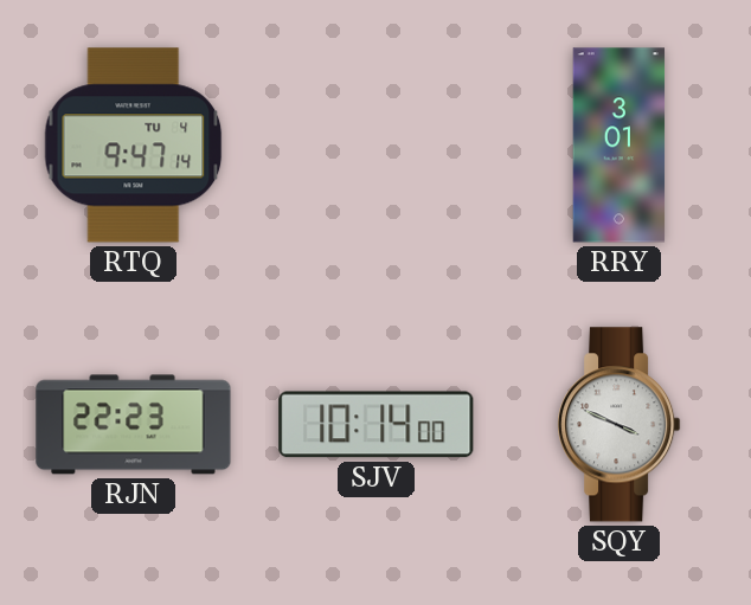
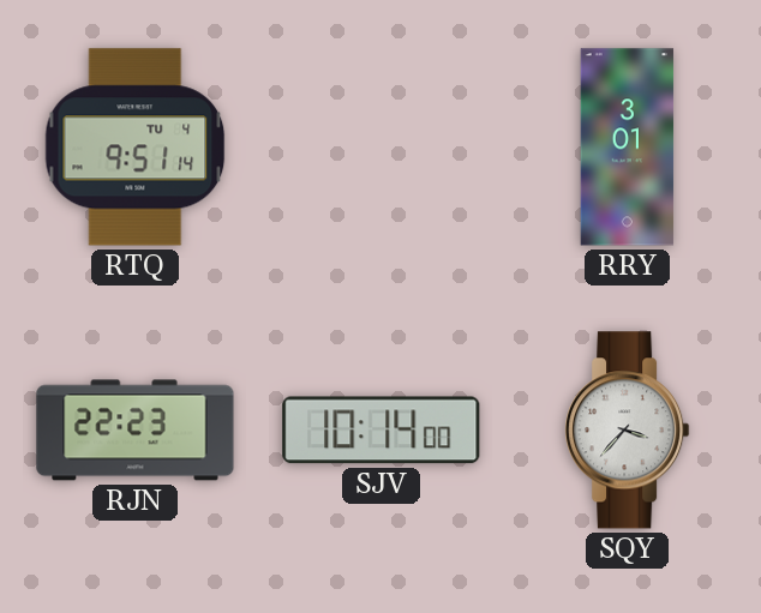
RTQ: 9:47 -> 9:51
SQY: 3:49 -> 3:37
